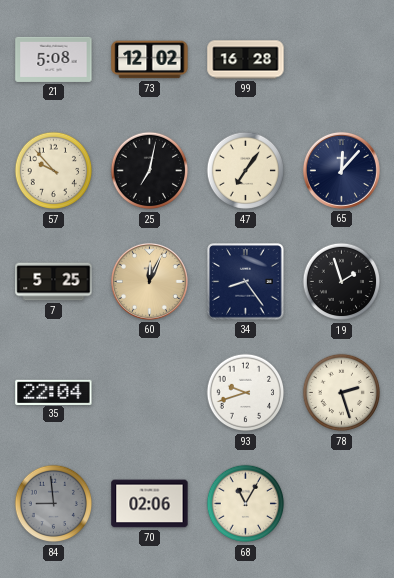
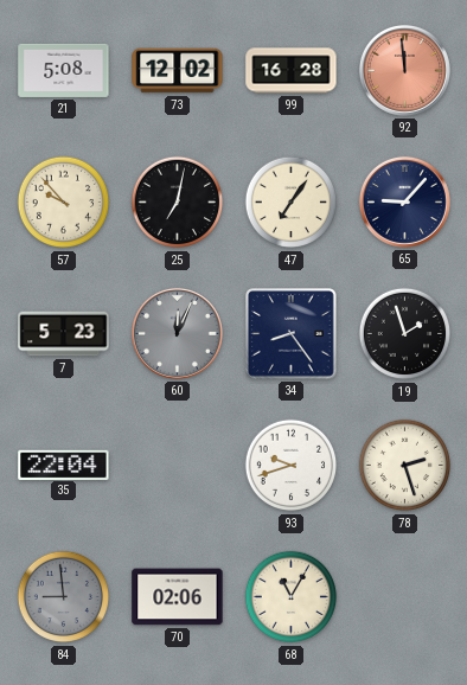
92: none -> 11:59
65: 12:07 -> 9:07
7: 5:25 -> 5:23
60 dial: champagne -> grey
